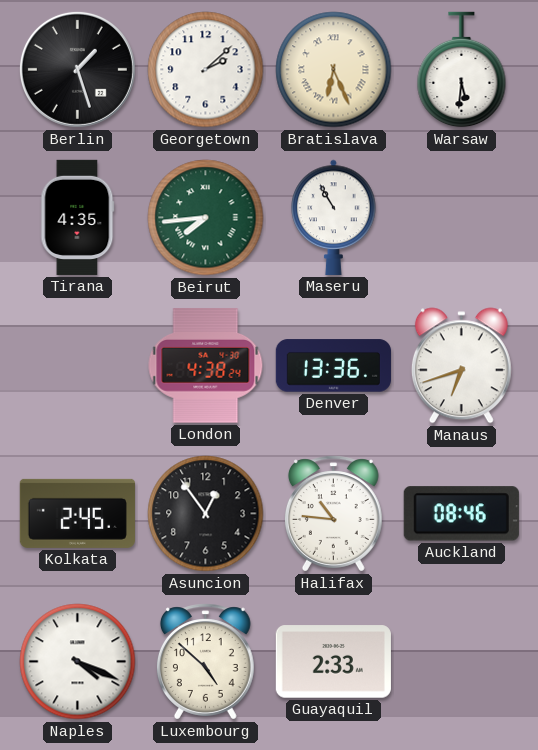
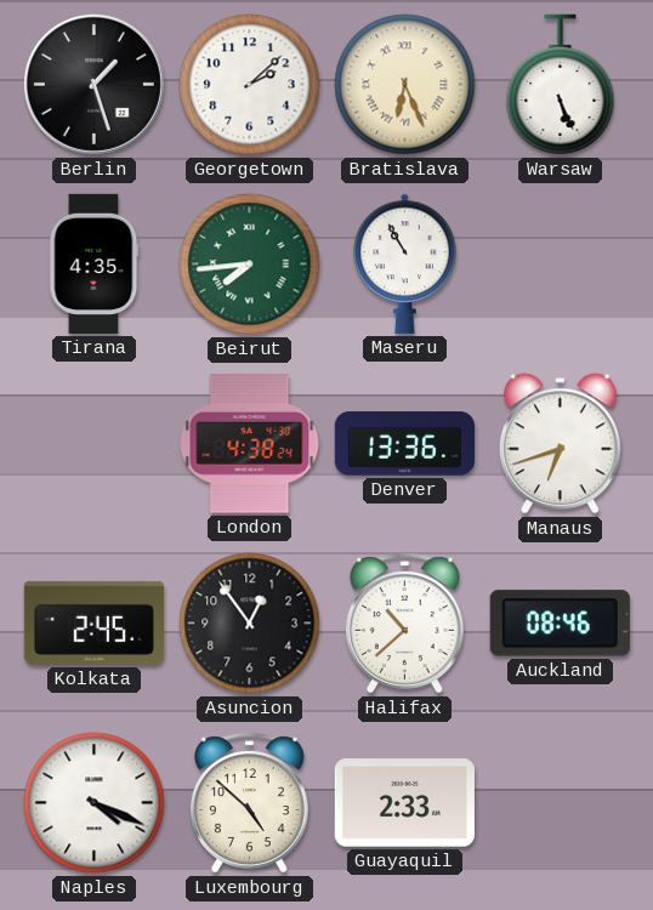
Warsaw: 5:31 -> 5:26
Halifax: 10:46 -> 10:38
